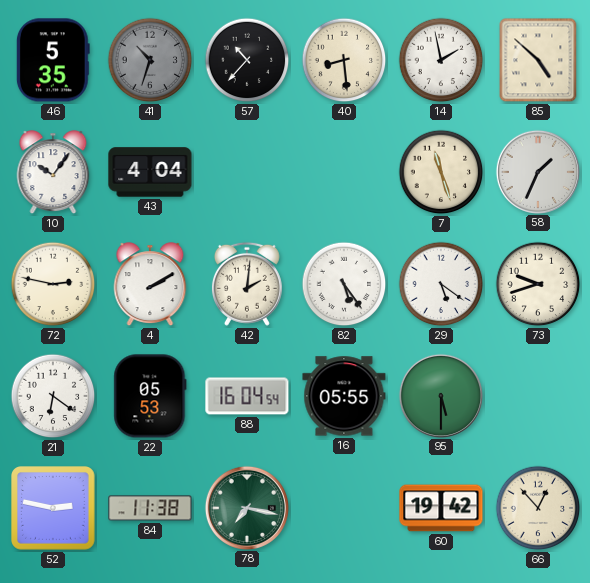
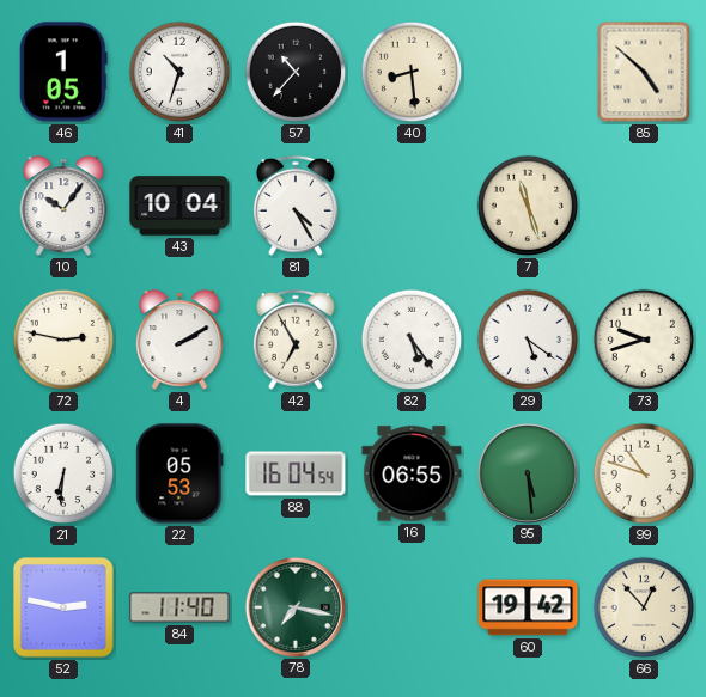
46: 5:35 -> 1:05
41 dial: grey -> white
14: 1:58 -> none
43: 4:04 -> 10:04
81: none -> 4:25
58: 1:34 -> none
42: 2:01 -> 6:55
21: 6:21 -> 6:31
16: 05:55 -> 06:55
95: 5:30 -> 5:29
99: none -> 10:48
84: 11:38 -> 11:40
